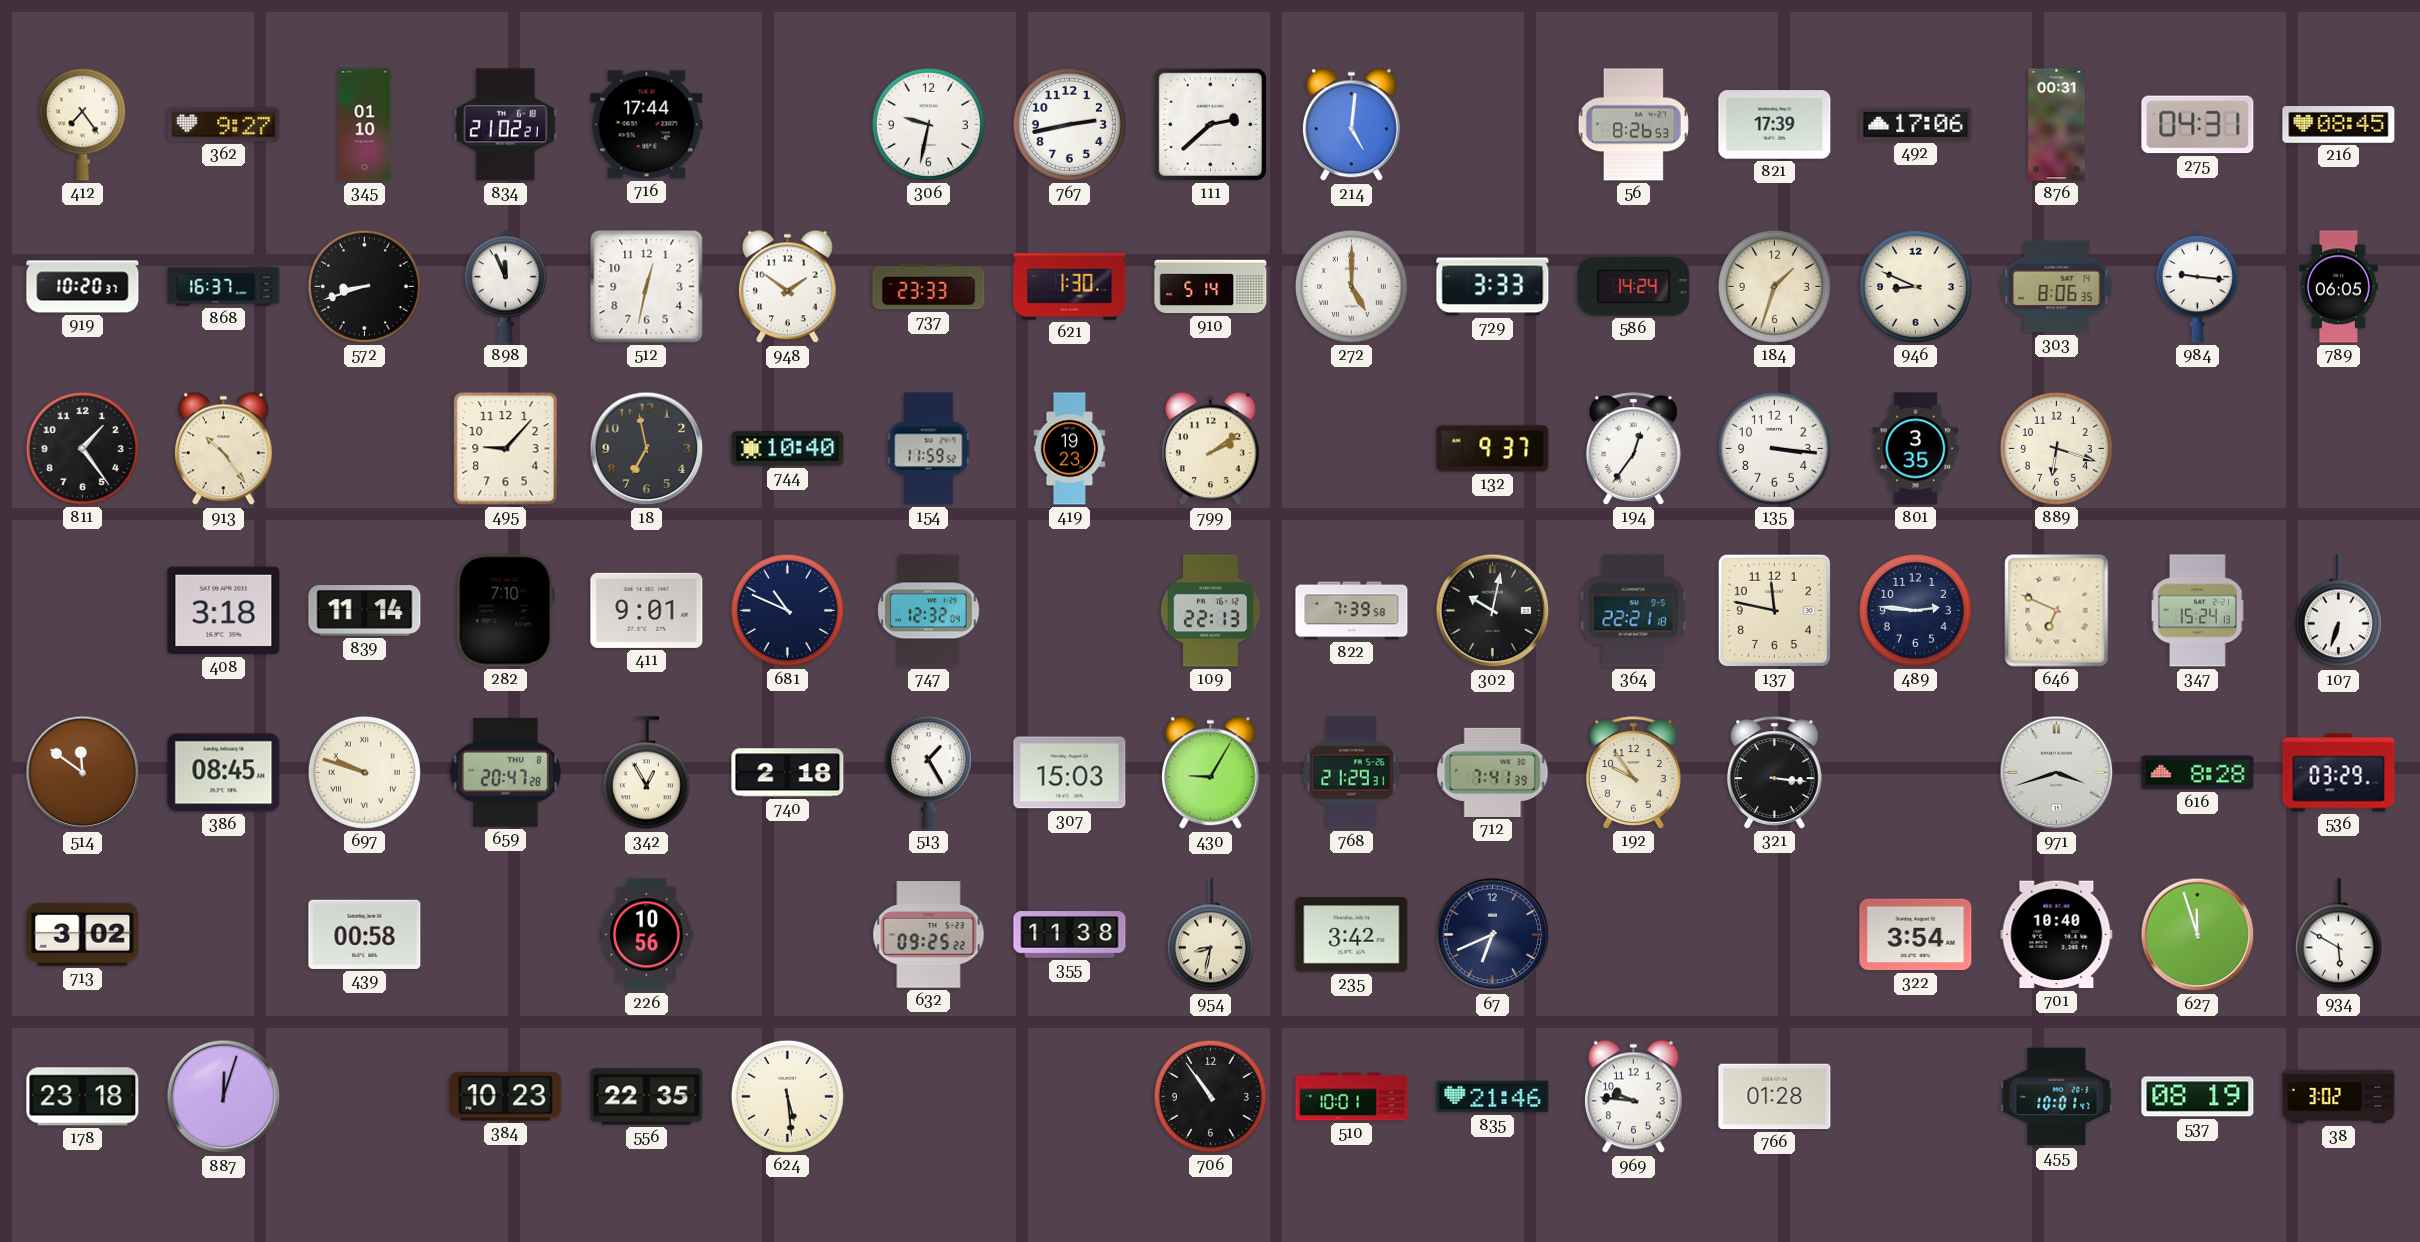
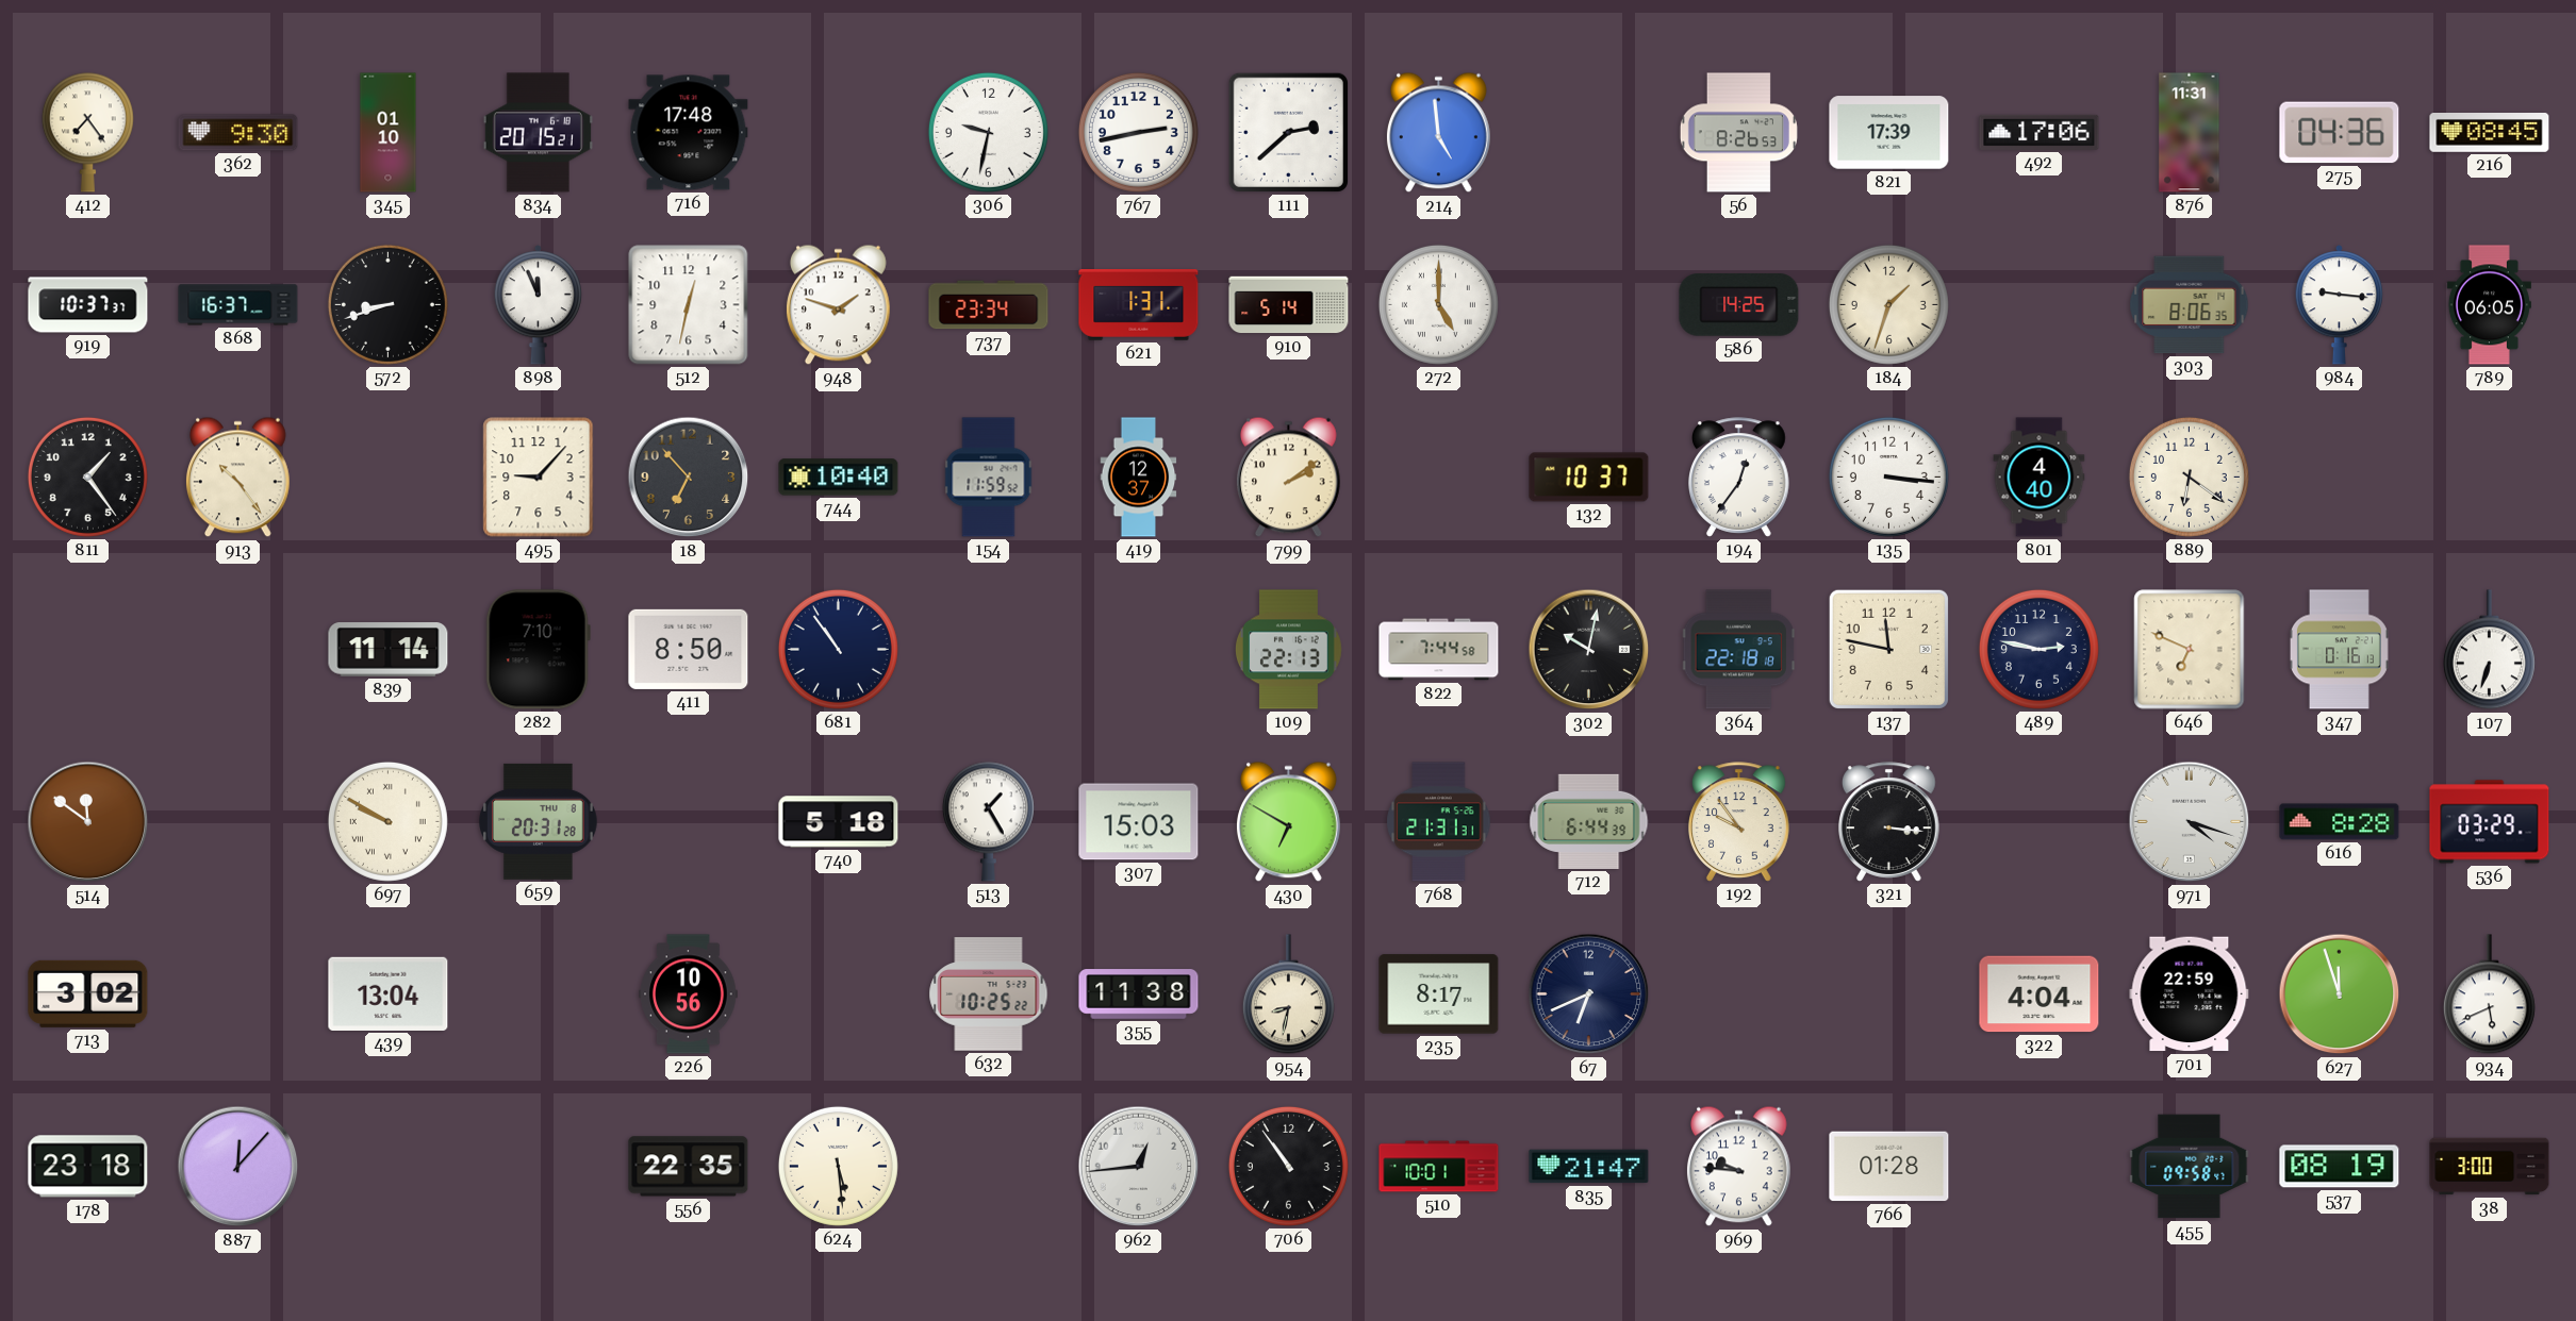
362: 9:27 -> 9:30
834: 21:02 -> 20:15
716: 17:44 -> 17:48
214: 5:01 -> 4:59
876: 00:31 -> 11:31
275: 04:31 -> 04:36
919: 10:20 -> 10:37
948: 1:51 -> 1:48
737: 23:33 -> 23:34
621: 1:30 -> 1:31
729: 3:33 -> none
586: 14:24 -> 14:25
946: 8:49 -> none
18: 6:58 -> 6:53
419: 19:23 -> 12:37
132: 9:37 -> 10:37
801: 3:35 -> 4:40
889: 6:18 -> 6:21
408: 3:18 -> none
411: 9:01 -> 8:50
681: 10:49 -> 10:54
747: 12:32 -> none
822: 7:39 -> 7:44
364: 22:21 -> 22:18
489: 2:46 -> 2:47
347: 15:24 -> 0:16
386: 08:45 -> none
697: 9:48 -> 9:50
659: 20:47 -> 20:31
342: 12:55 -> none
740: 2:18 -> 5:18
430: 9:05 -> 6:50
768: 21:29 -> 21:31
712: 7:41 -> 6:44
971: 3:42 -> 4:18
439: 00:58 -> 13:04
632: 09:25 -> 10:25
235: 3:42 -> 8:17
322: 3:54 -> 4:04
701: 10:40 -> 22:59
934: 5:50 -> 5:41
887: 12:03 -> 12:07
384: 10:23 -> none
962: none -> 12:44
835: 21:46 -> 21:47
455: 10:01 -> 09:58
38: 3:02 -> 3:00
